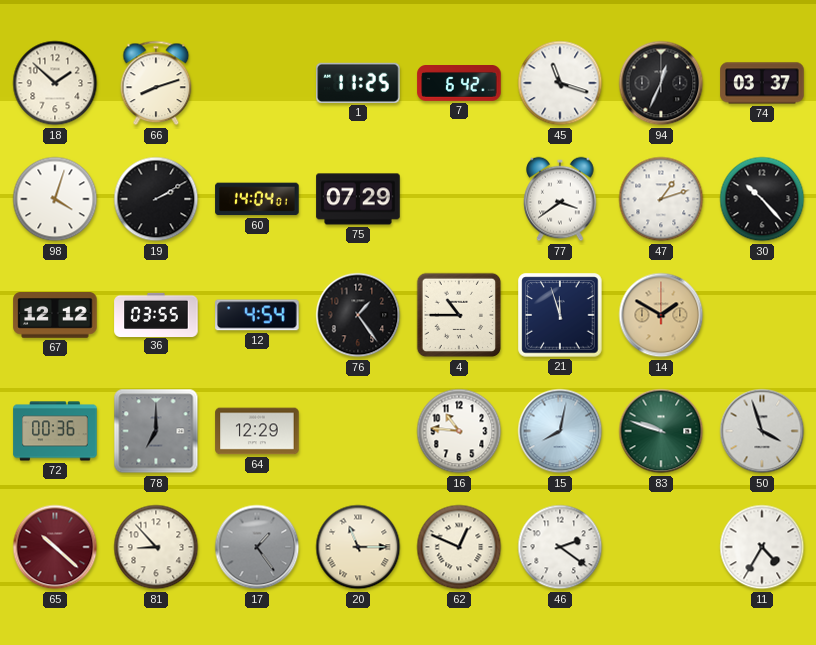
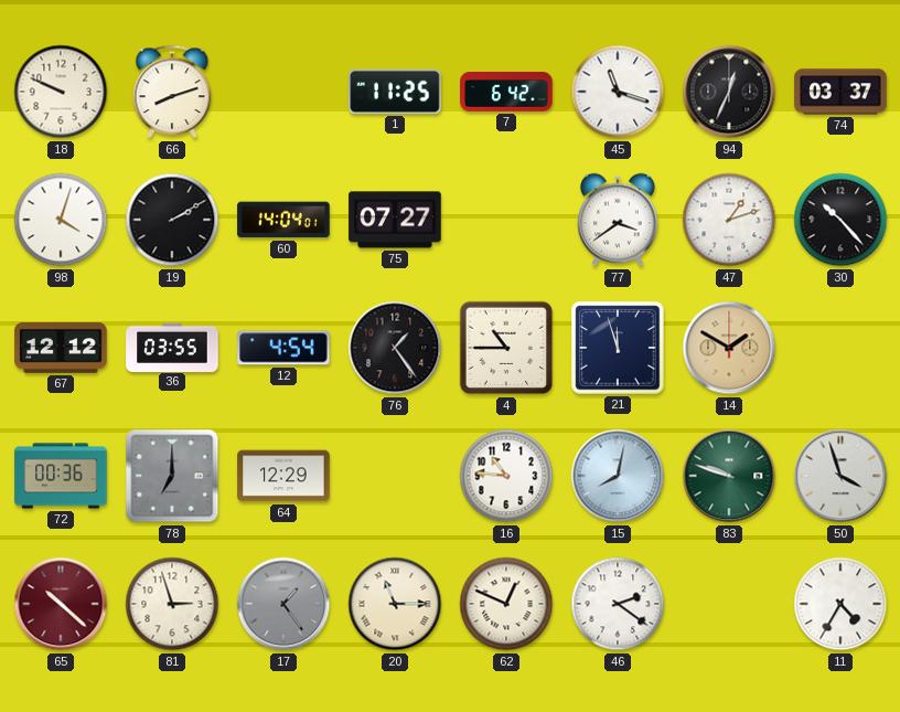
18: 1:52 -> 9:49
75: 07:29 -> 07:27
81: 8:53 -> 2:57
